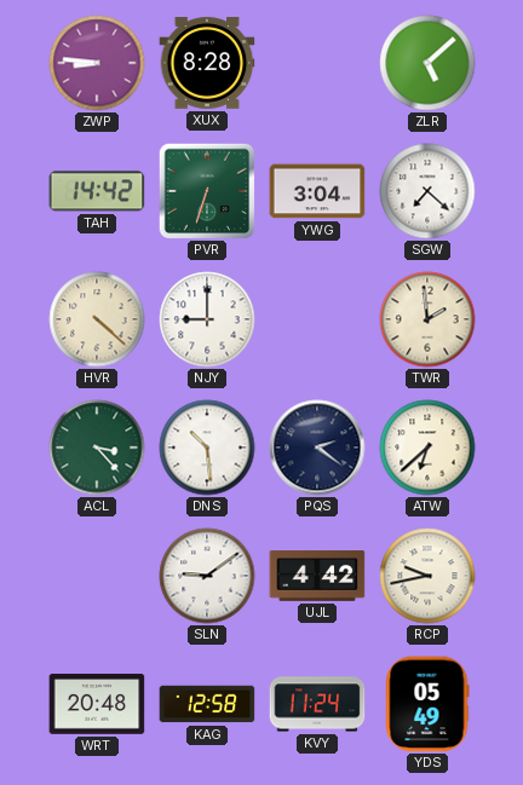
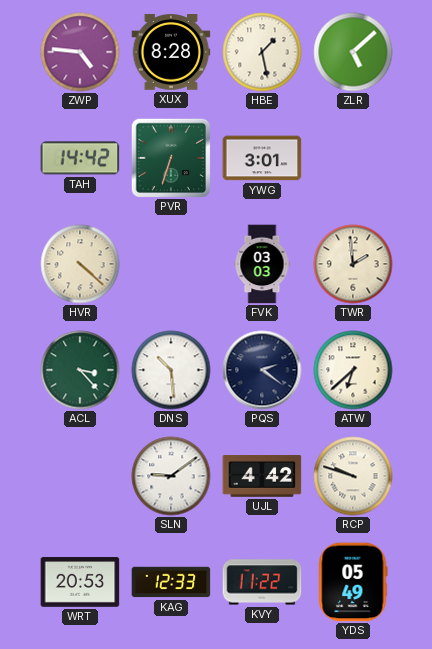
ZWP: 8:46 -> 4:46
HBE: none -> 1:28
YWG: 3:04 -> 3:01
SGW: 7:22 -> none
NJY: 9:00 -> none
FVK: none -> 03:03
RCP: 9:43 -> 9:48
WRT: 20:48 -> 20:53
KAG: 12:58 -> 12:33
KVY: 11:24 -> 11:22
